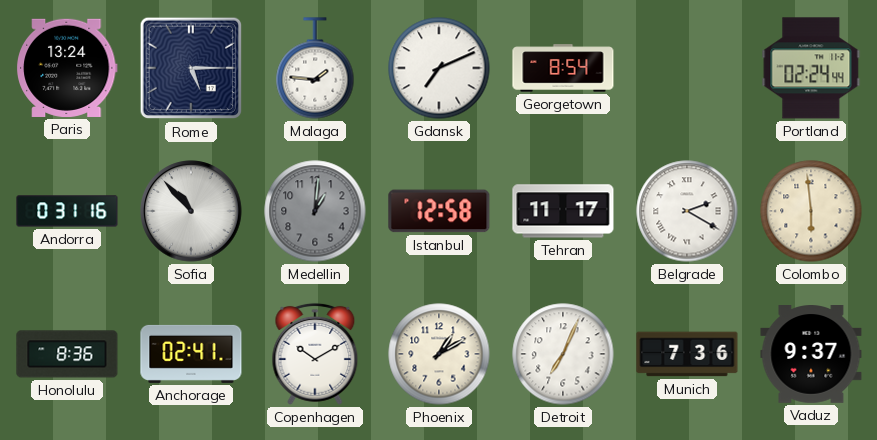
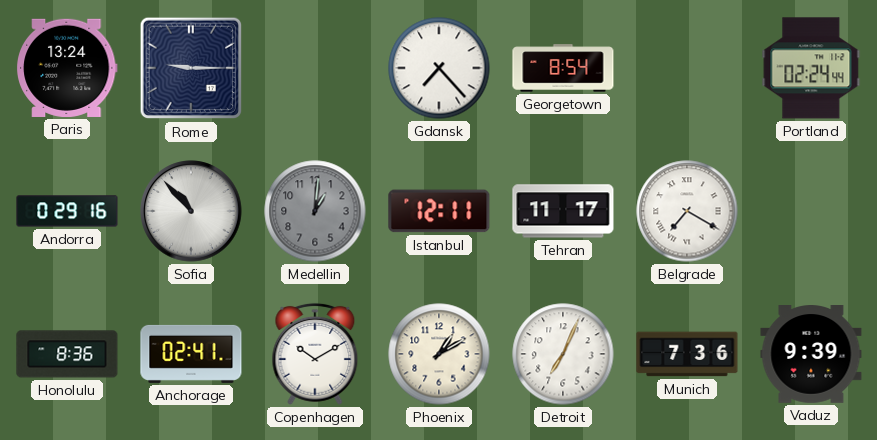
Rome: 5:15 -> 9:15
Malaga: 1:46 -> none
Gdansk: 7:11 -> 7:23
Andorra: 0:31 -> 0:29
Istanbul: 12:58 -> 12:11
Belgrade: 2:20 -> 7:20
Colombo: 5:59 -> none
Vaduz: 9:37 -> 9:39
